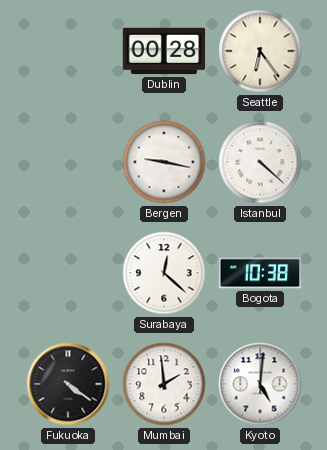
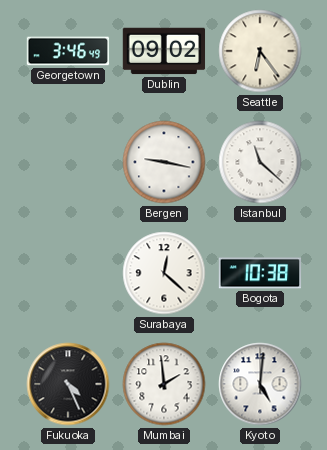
Georgetown: none -> 3:46
Dublin: 00:28 -> 09:02
Istanbul: 4:22 -> 11:22
Fukuoka: 4:21 -> 4:26
